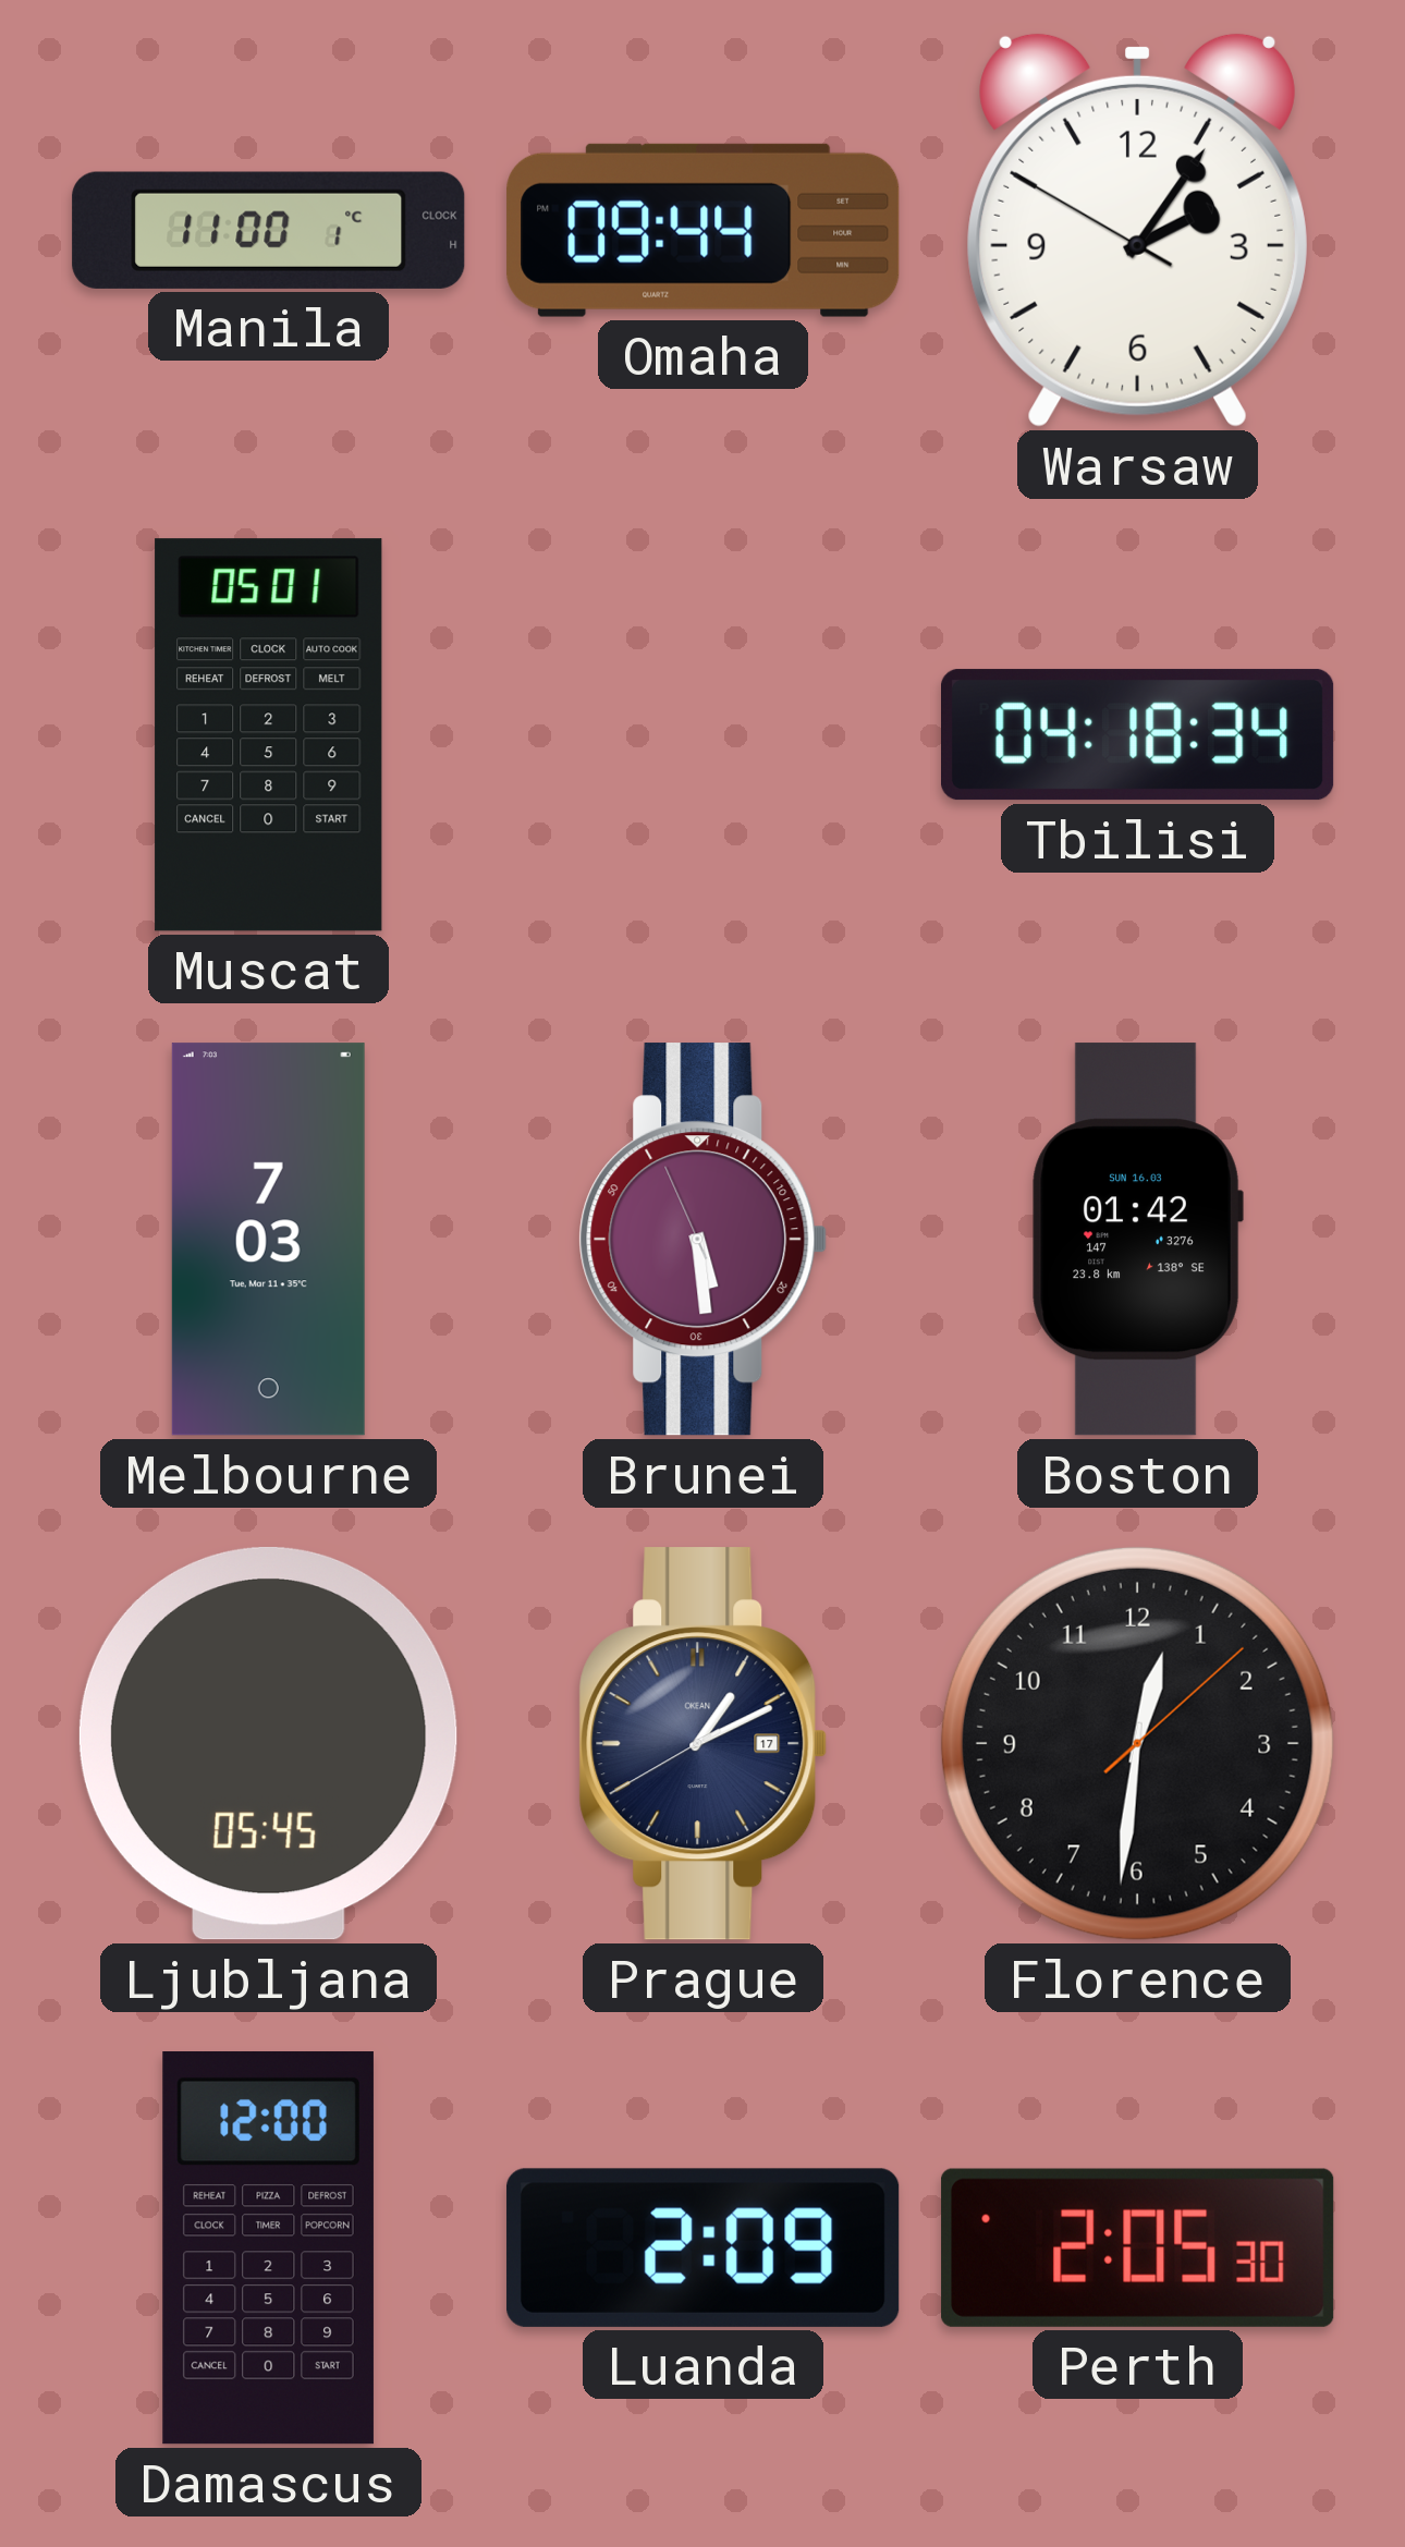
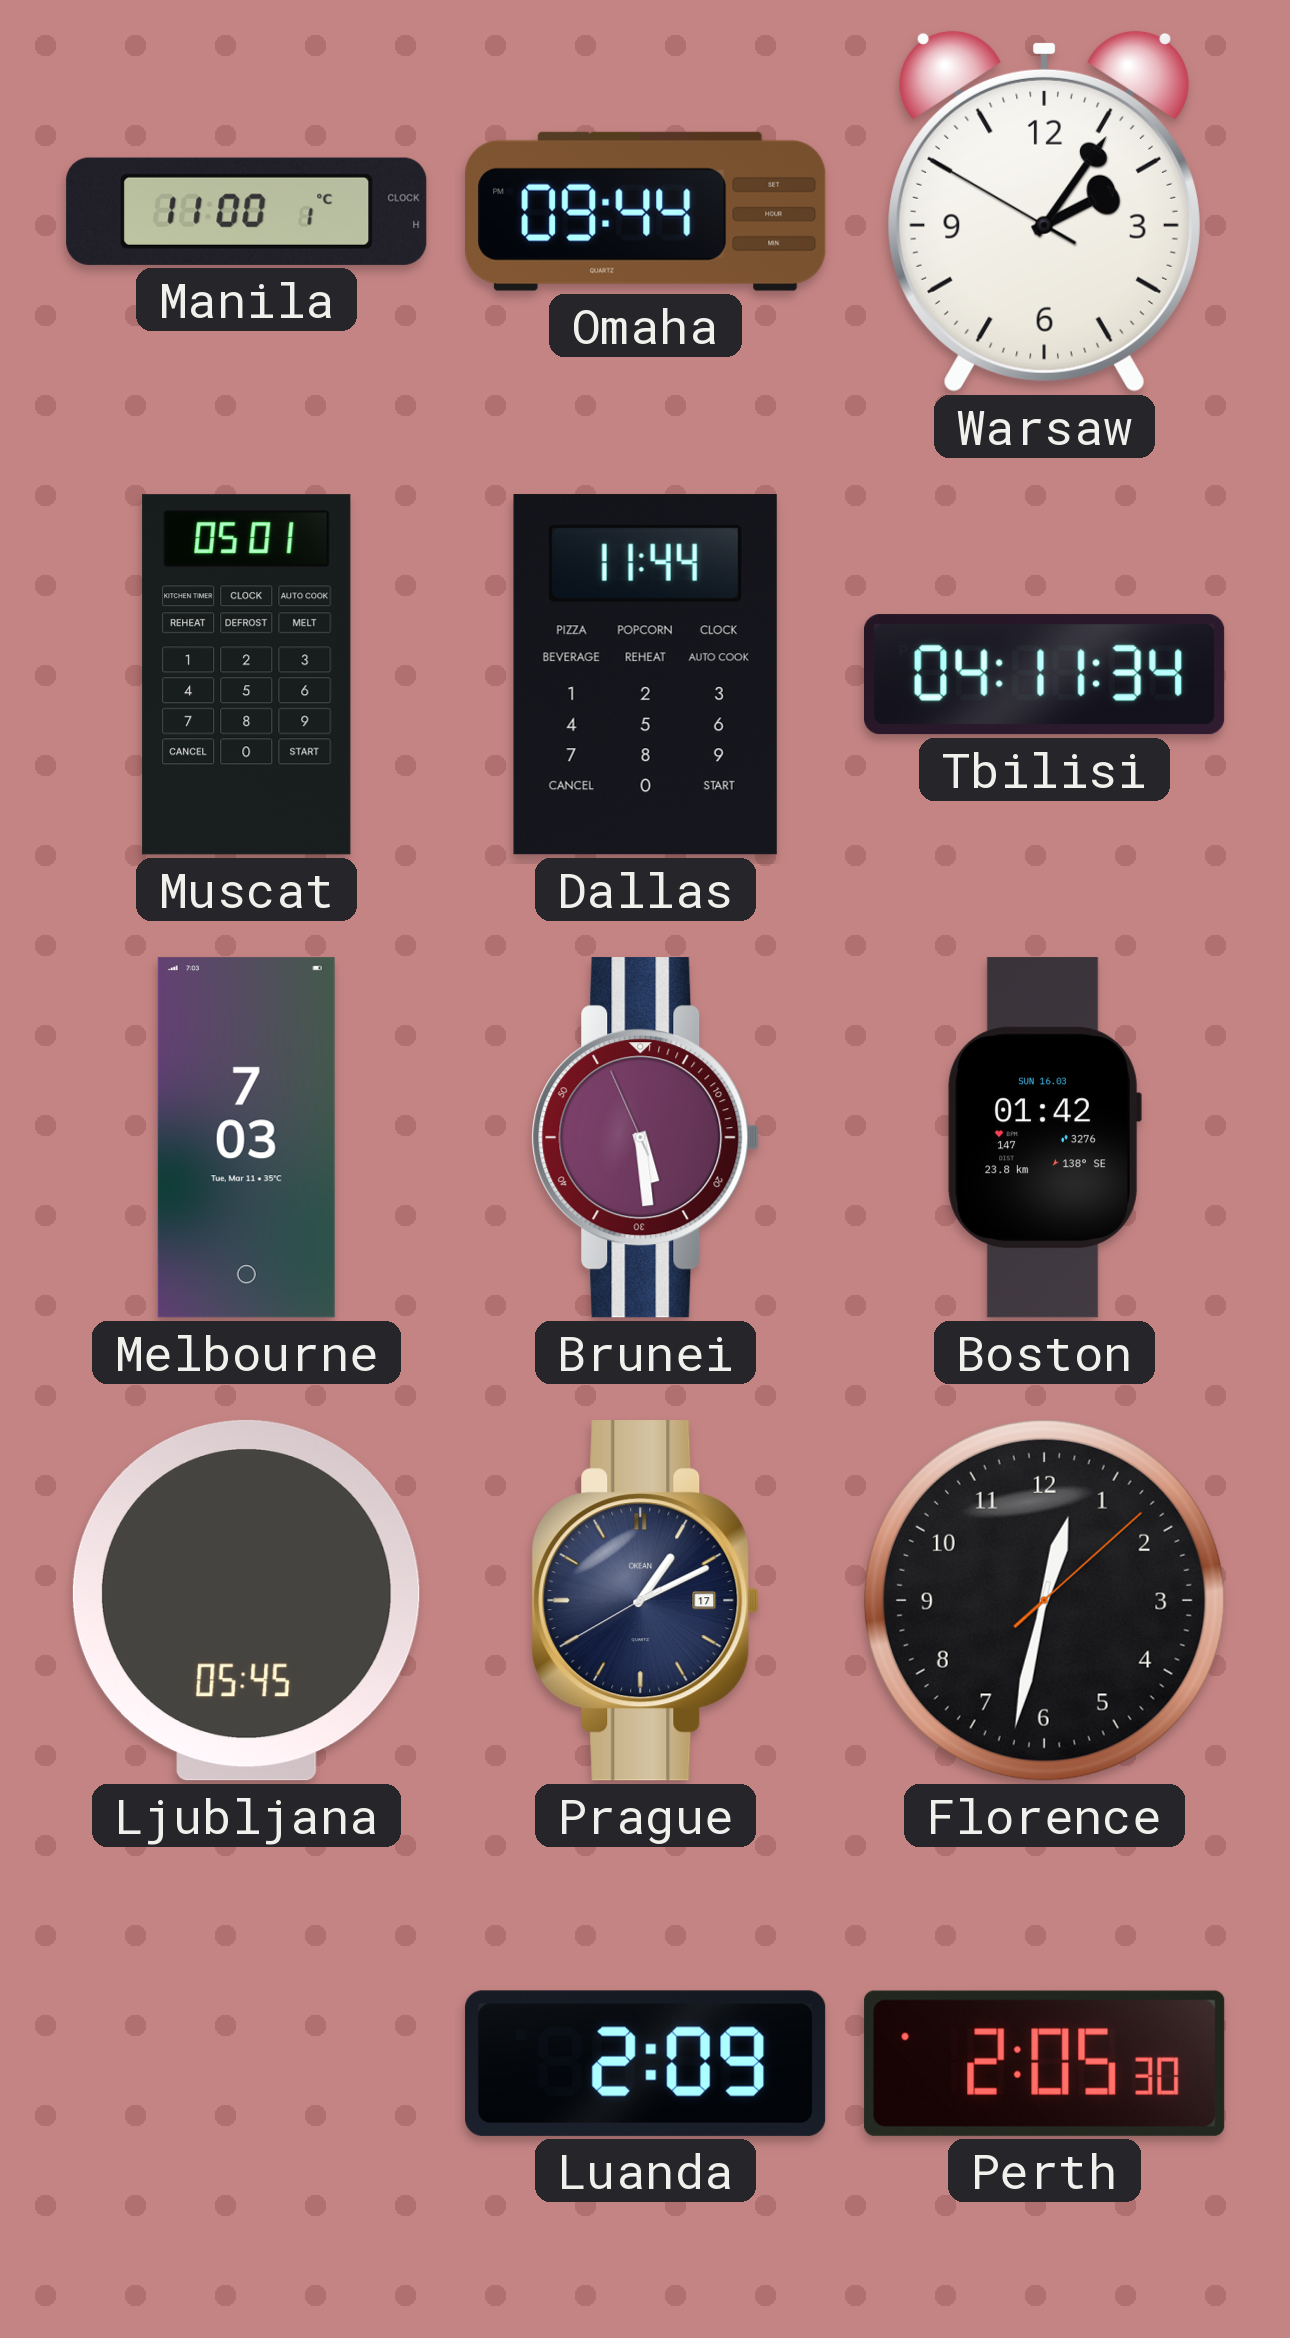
Dallas: none -> 11:44
Tbilisi: 04:18 -> 04:11
Florence: 12:31 -> 12:32
Damascus: 12:00 -> none
